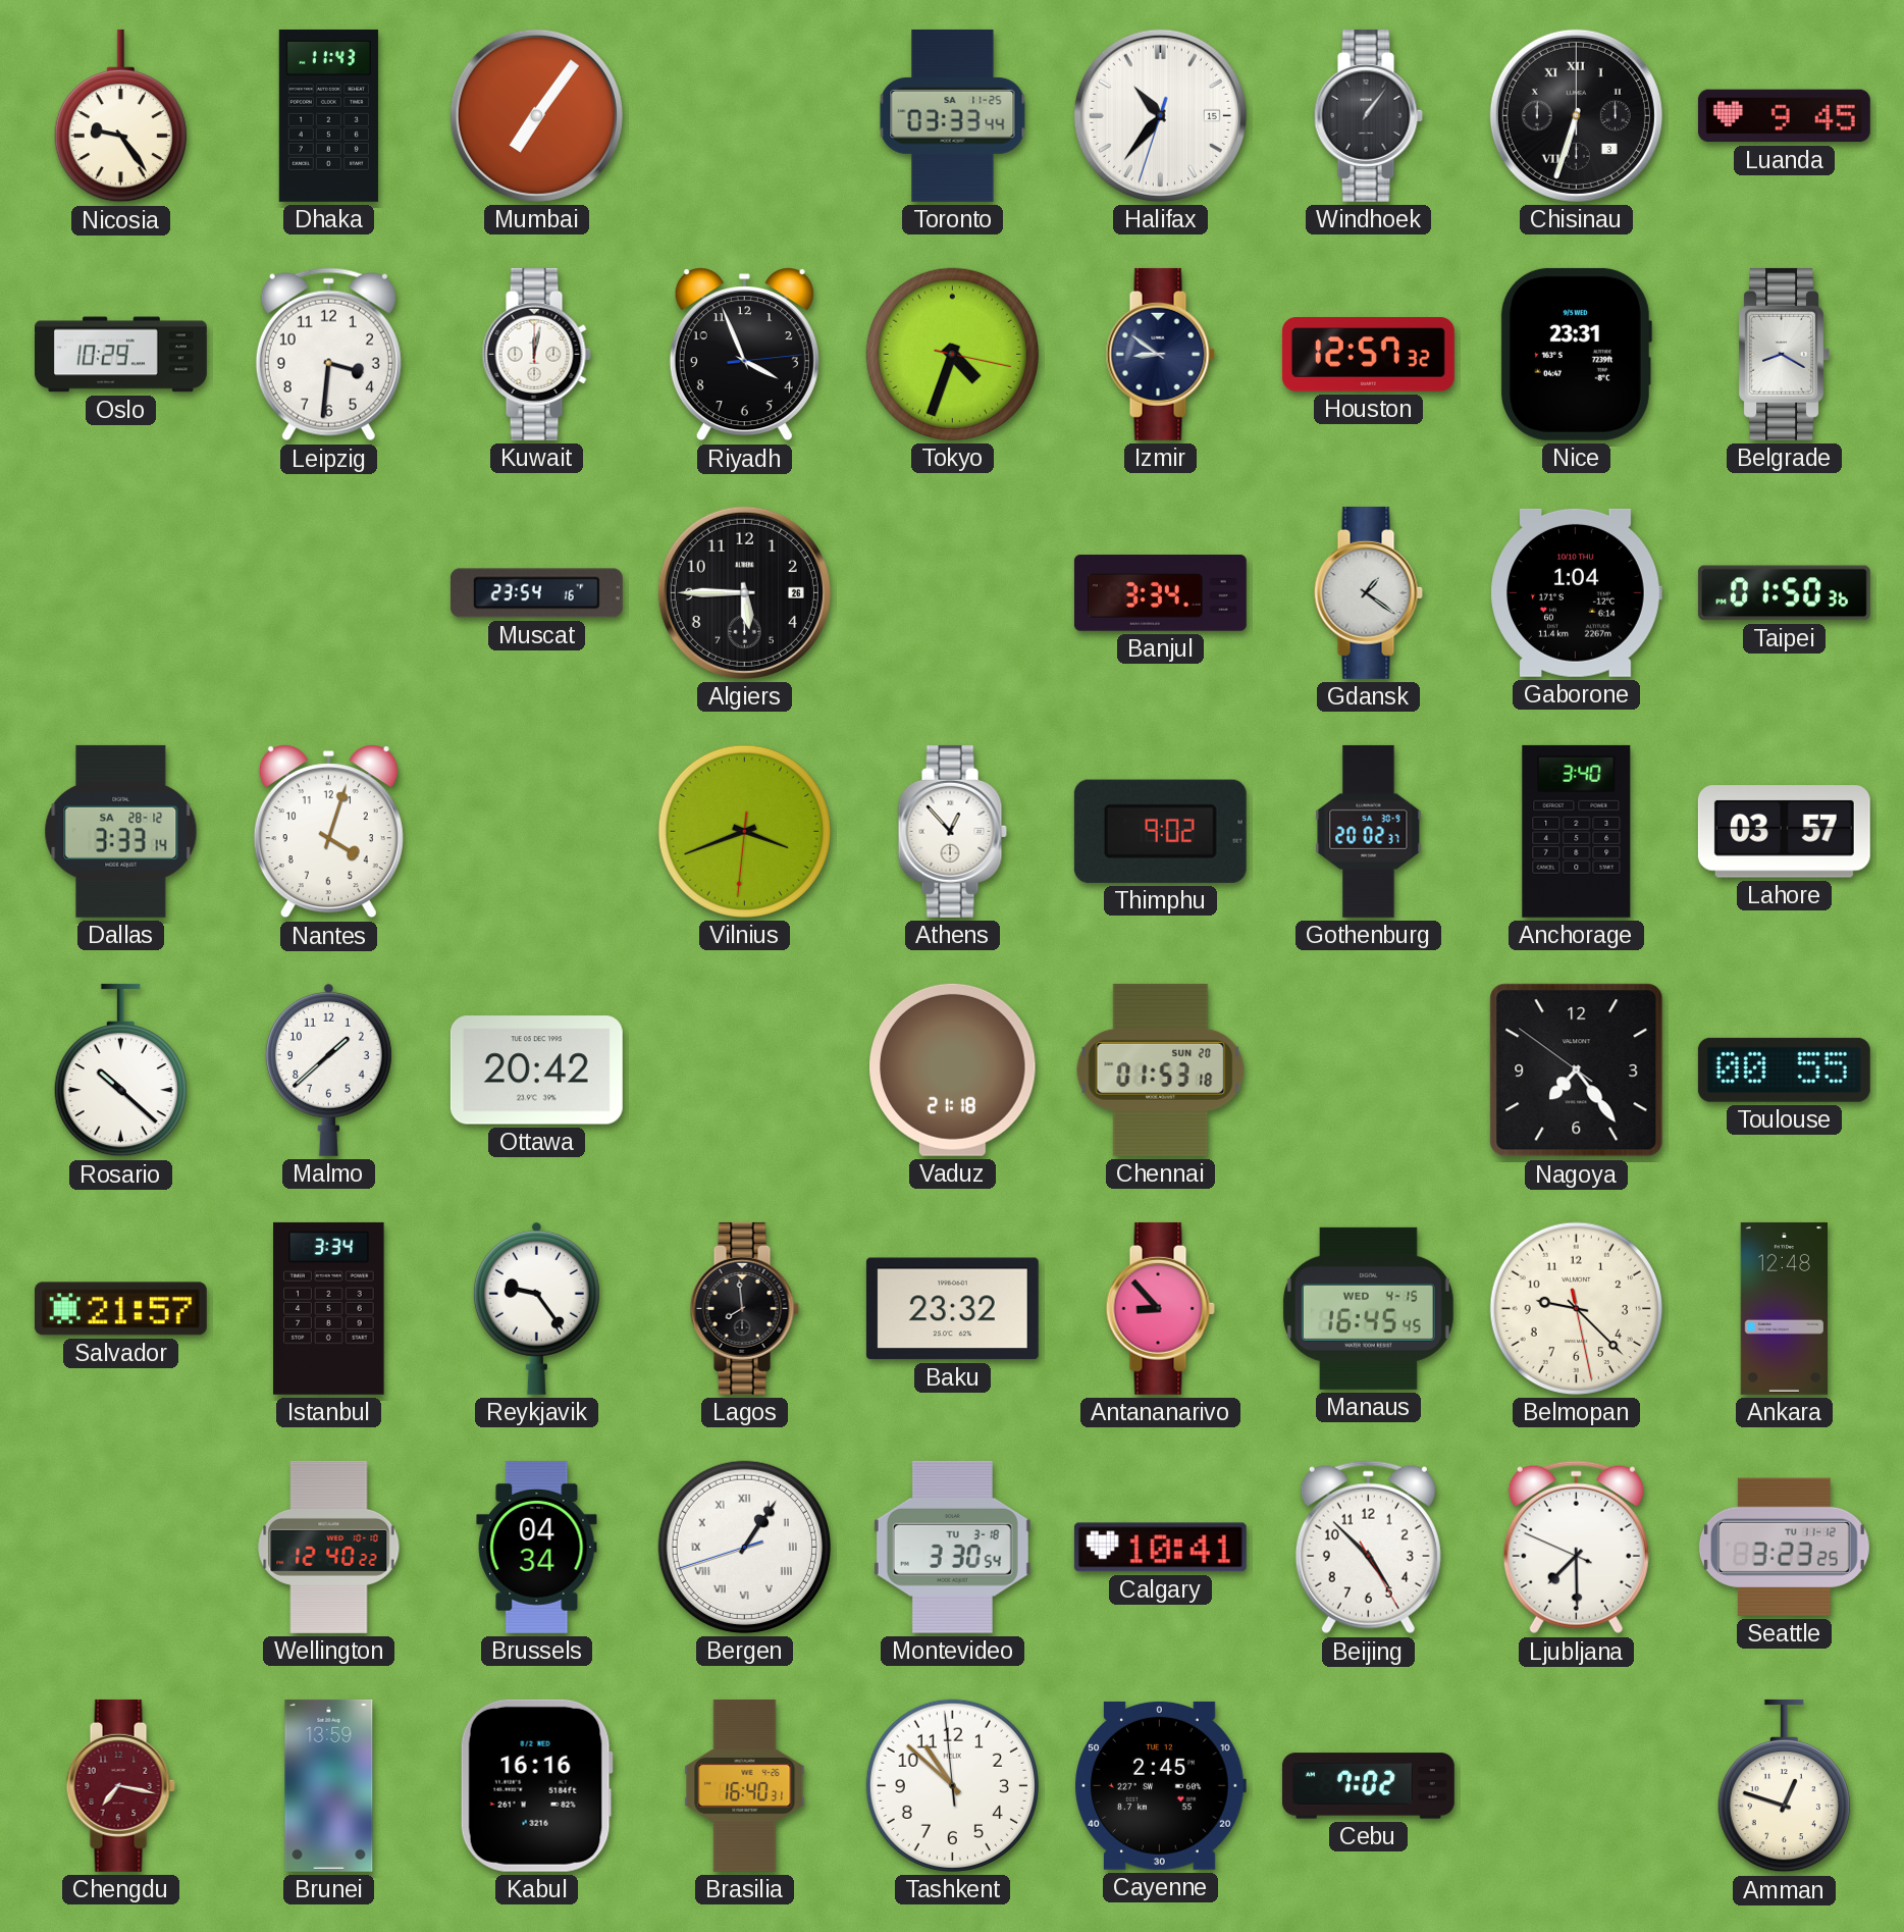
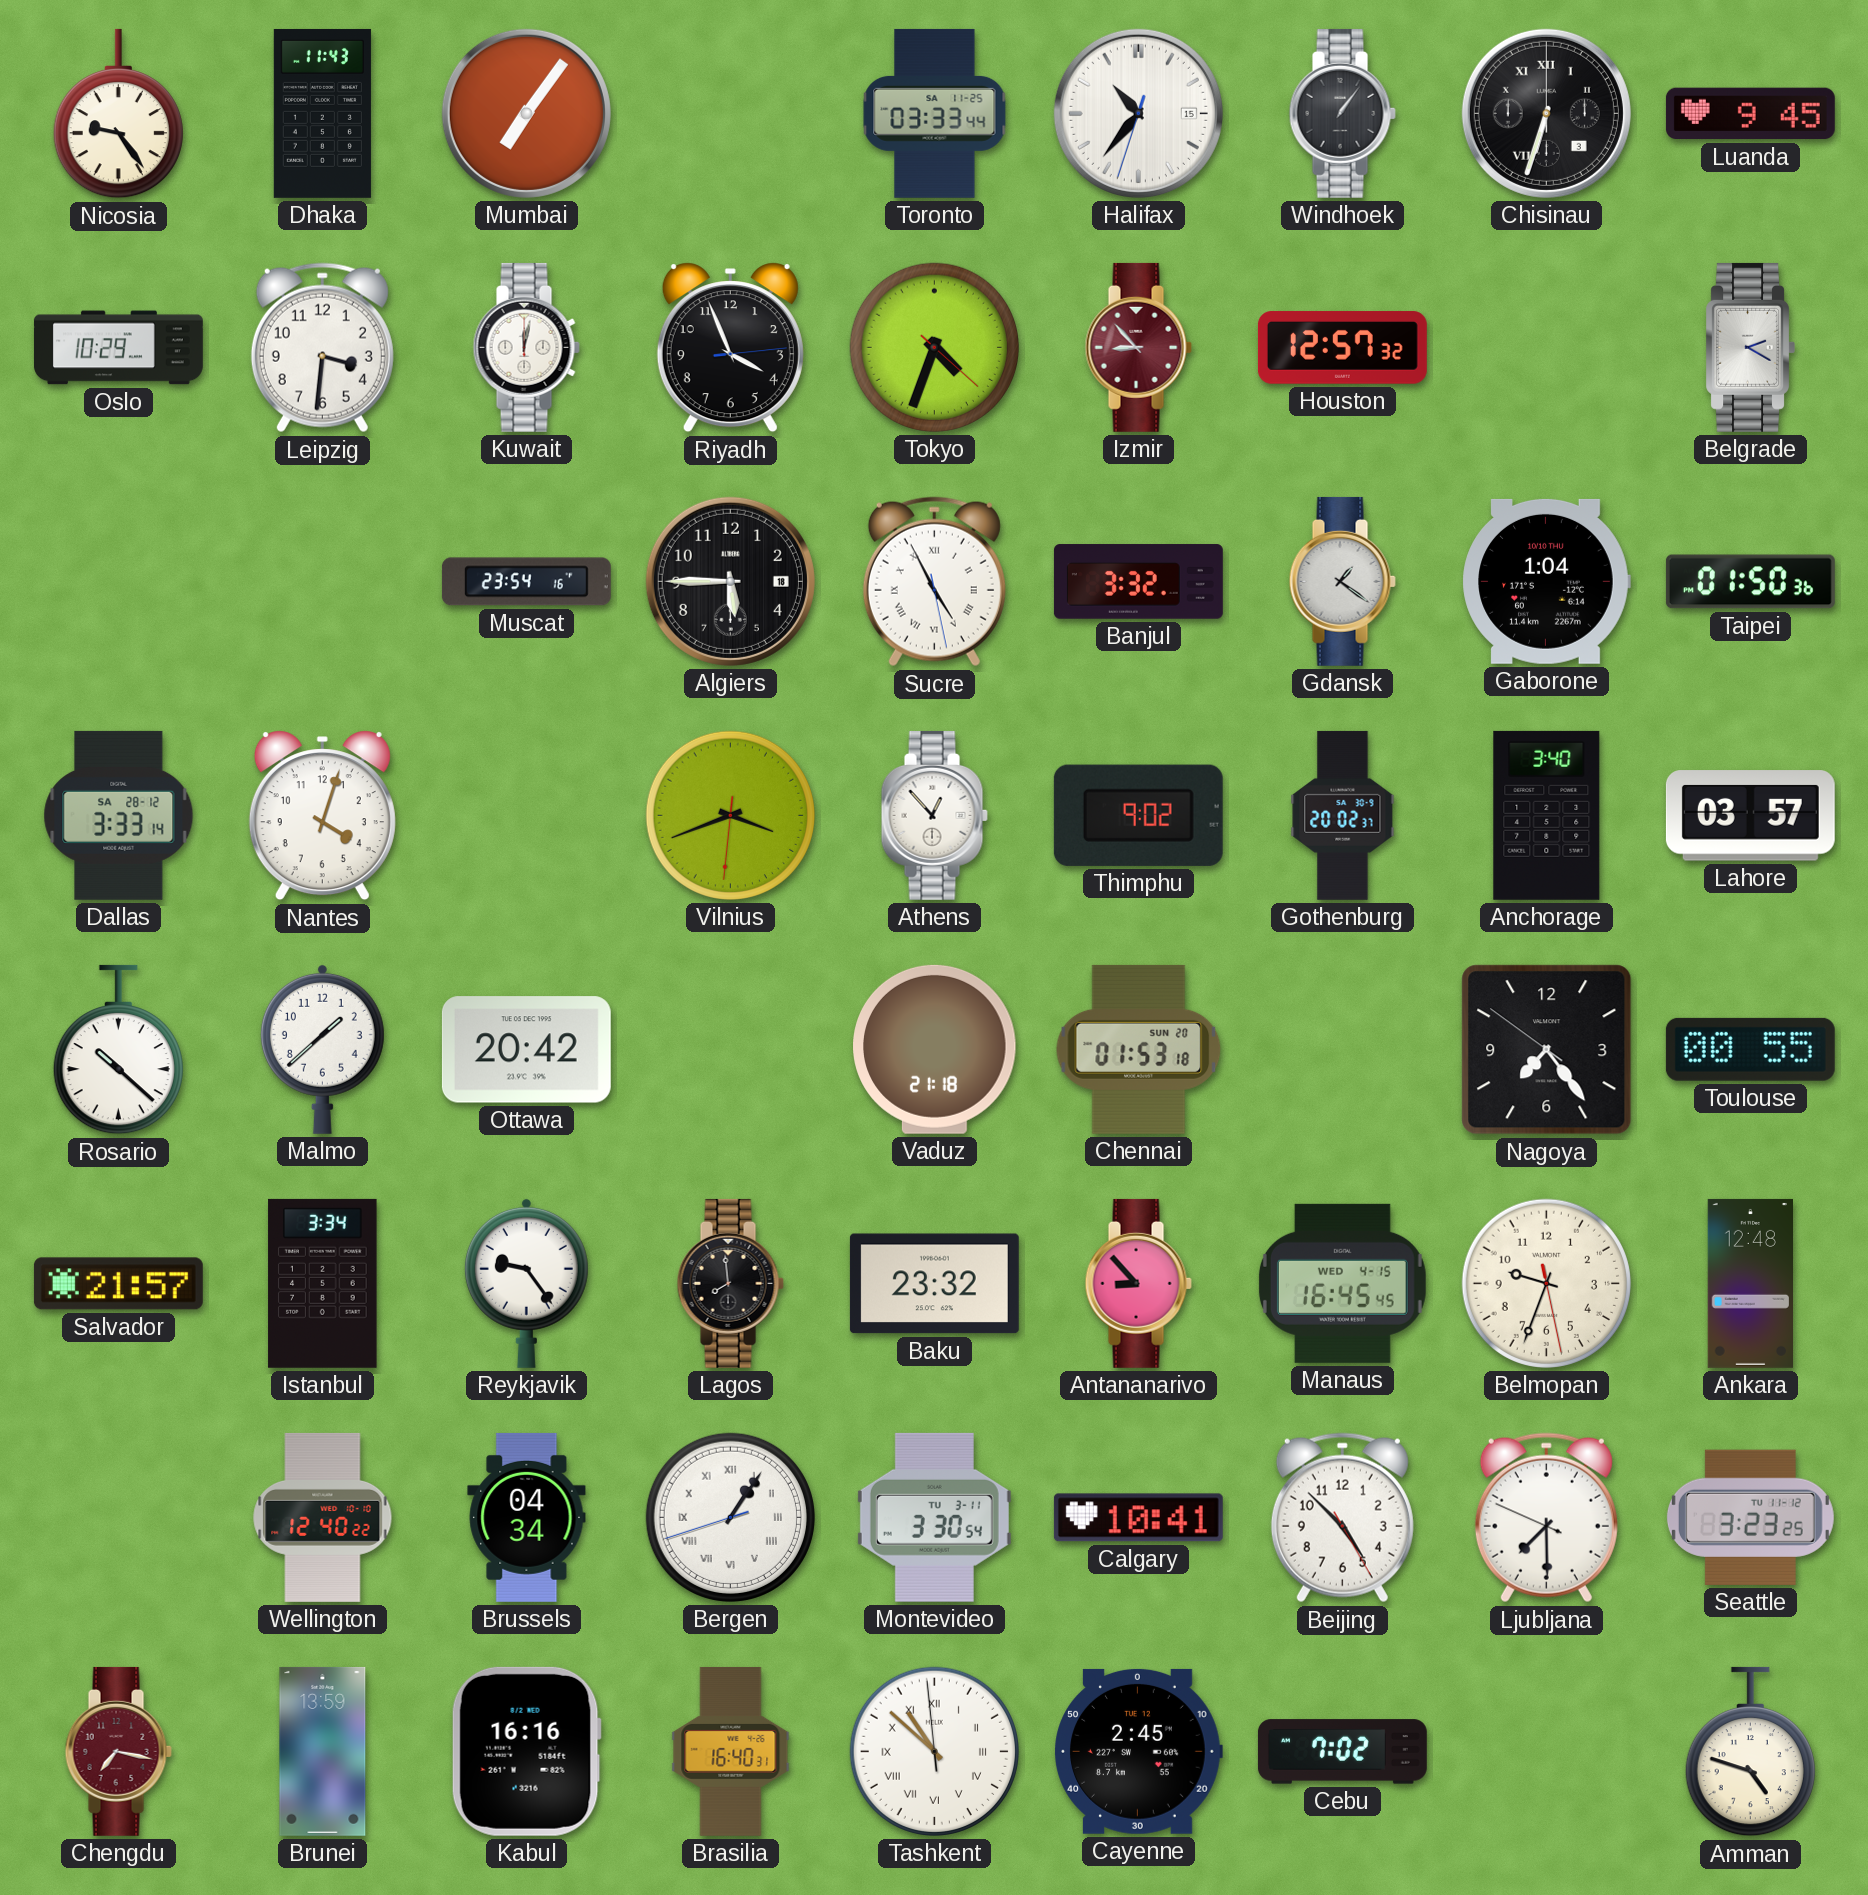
Tokyo: 4:33:17 -> 4:33:22
Izmir: 8:51 -> 8:53
Izmir dial: navy -> burgundy
Nice: 23:31 -> none
Belgrade: 8:20 -> 2:20
Algiers date: 26 -> 18
Sucre: none -> 4:55
Banjul: 3:34 -> 3:32
Belmopan: 9:22 -> 9:33
Montevideo date: TU 3-18 -> TU 3-11
Tashkent numerals: Arabic -> Roman
Amman: 12:48 -> 4:48
